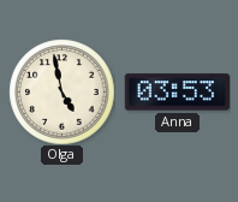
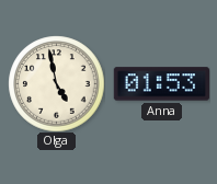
Anna: 03:53 -> 01:53
